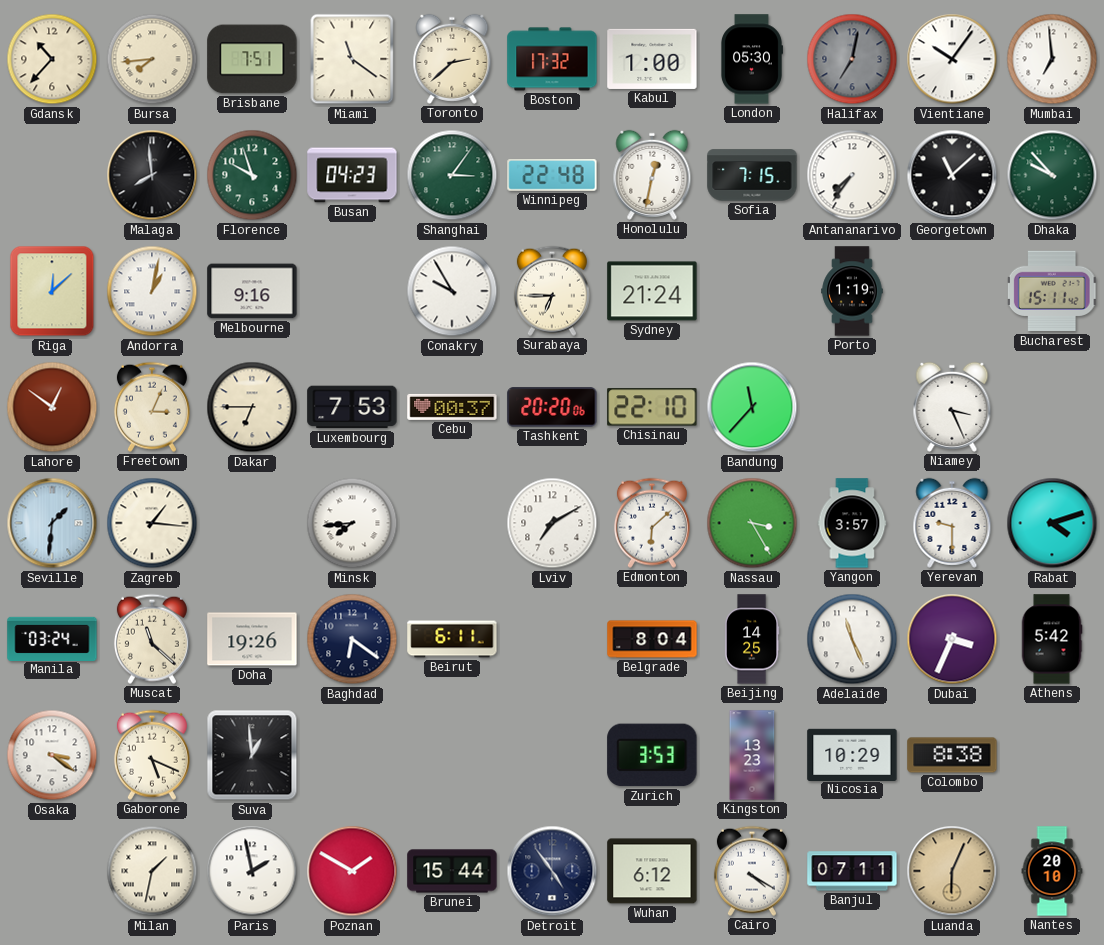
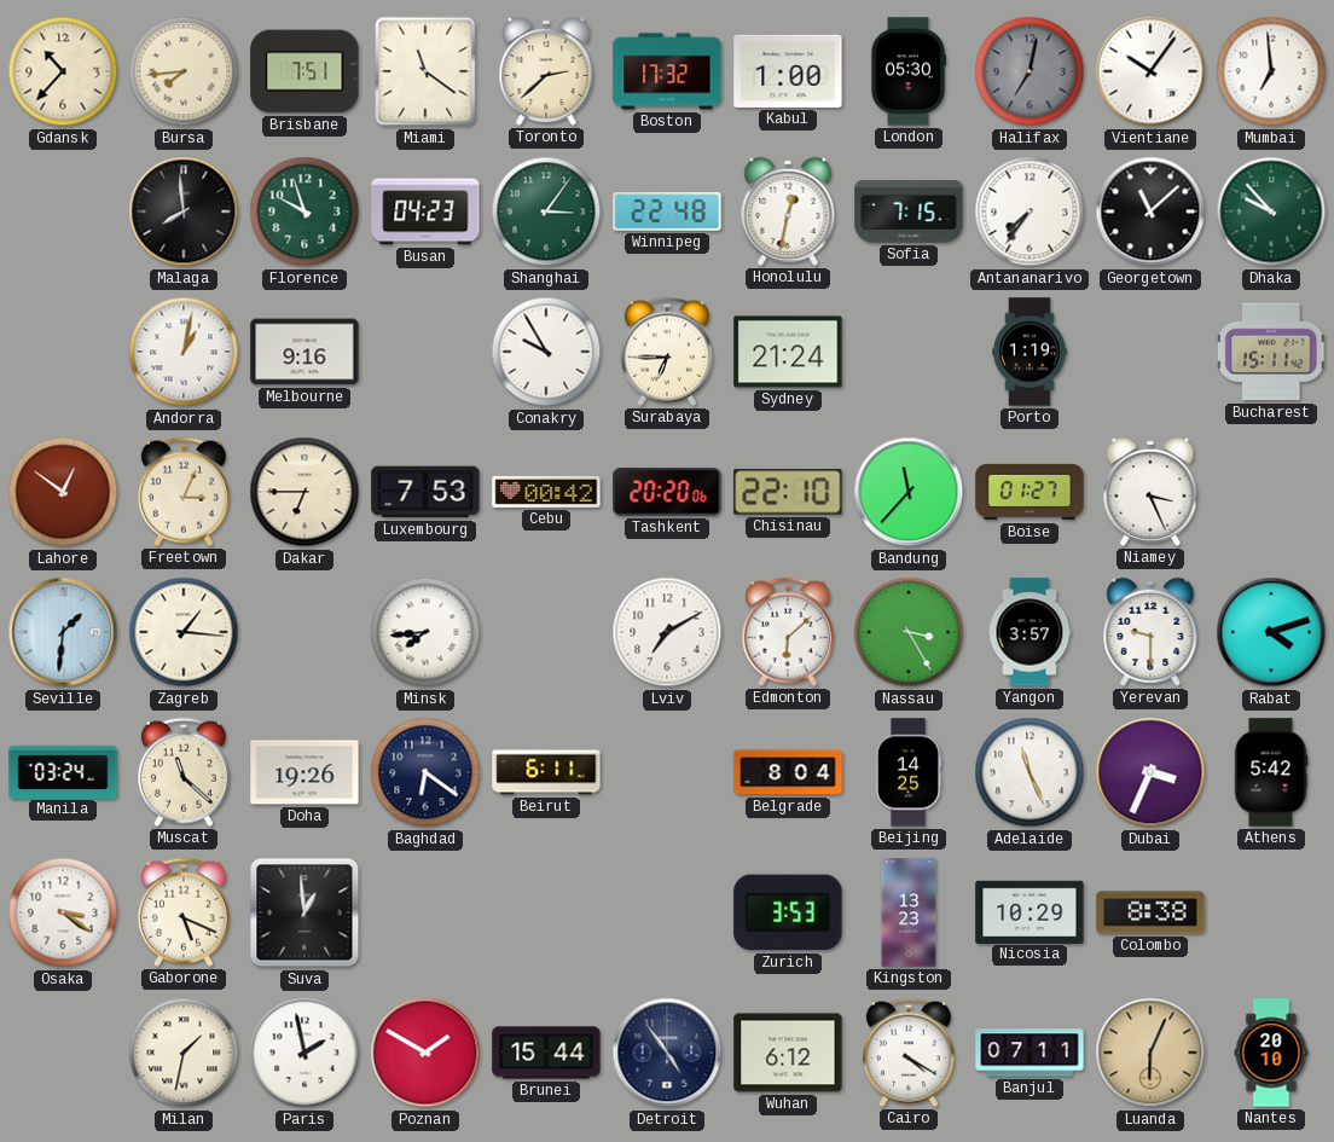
Riga: 12:08 -> none
Cebu: 00:37 -> 00:42
Boise: none -> 01:27
